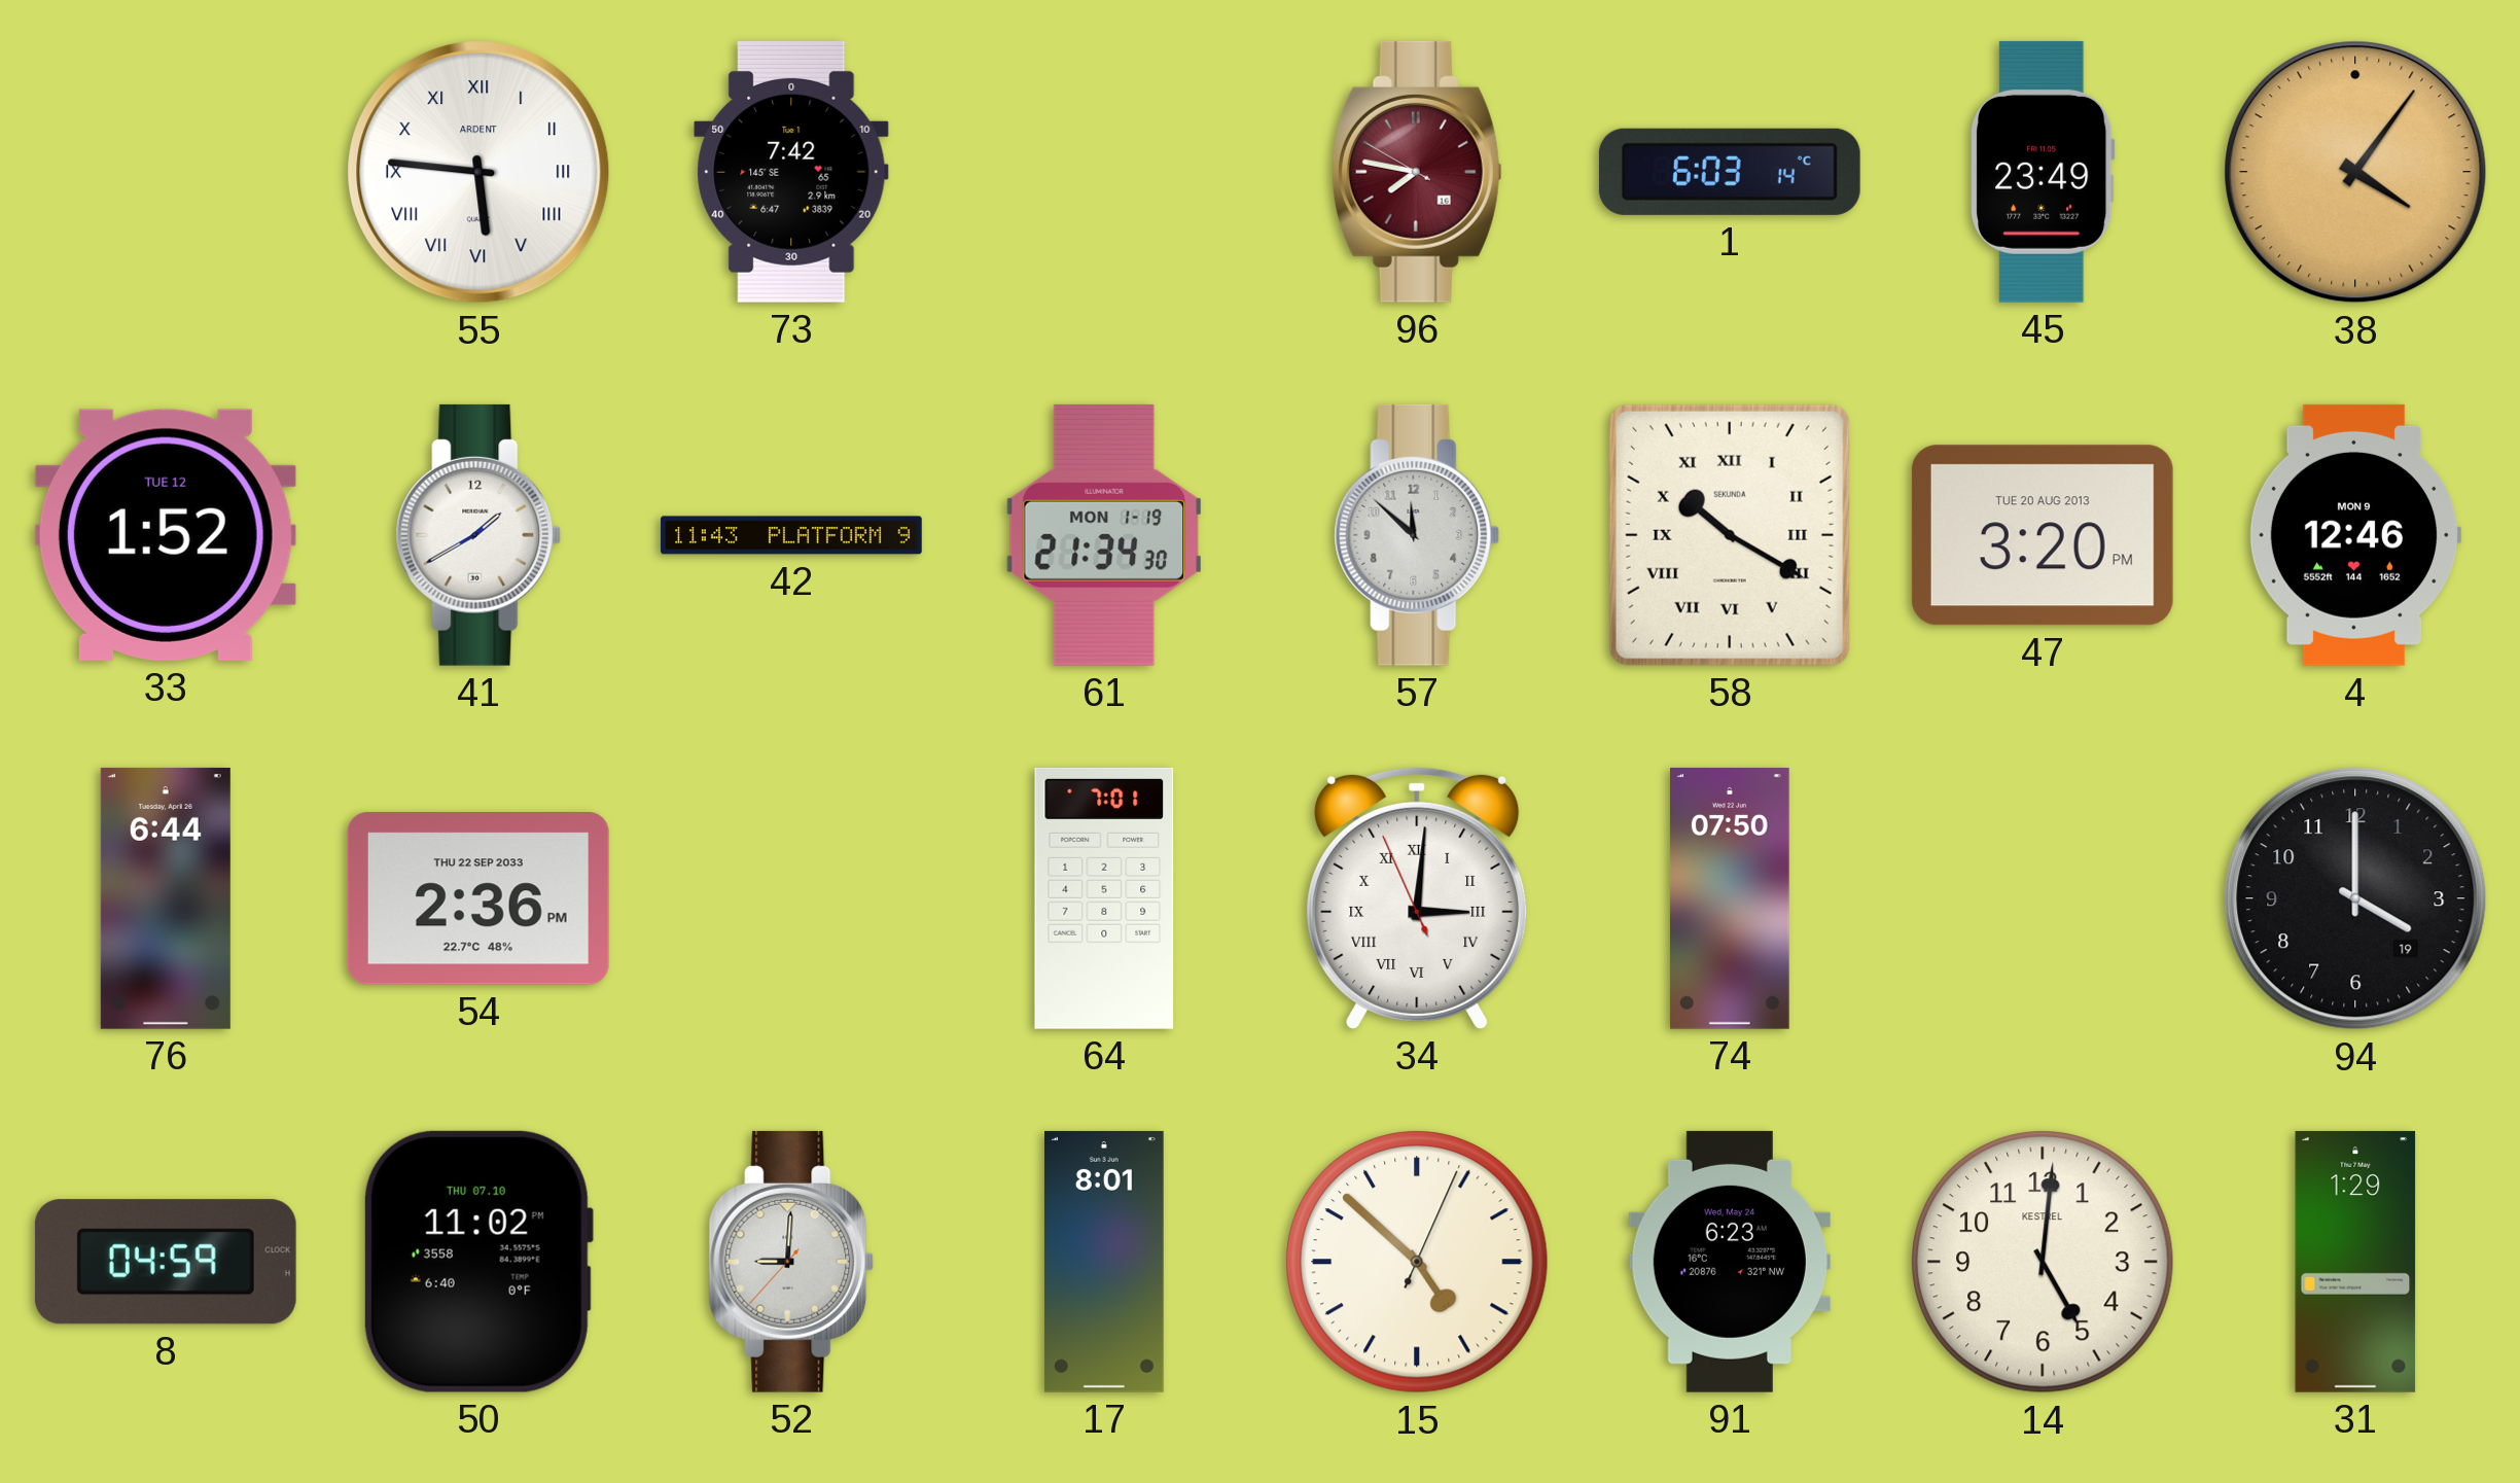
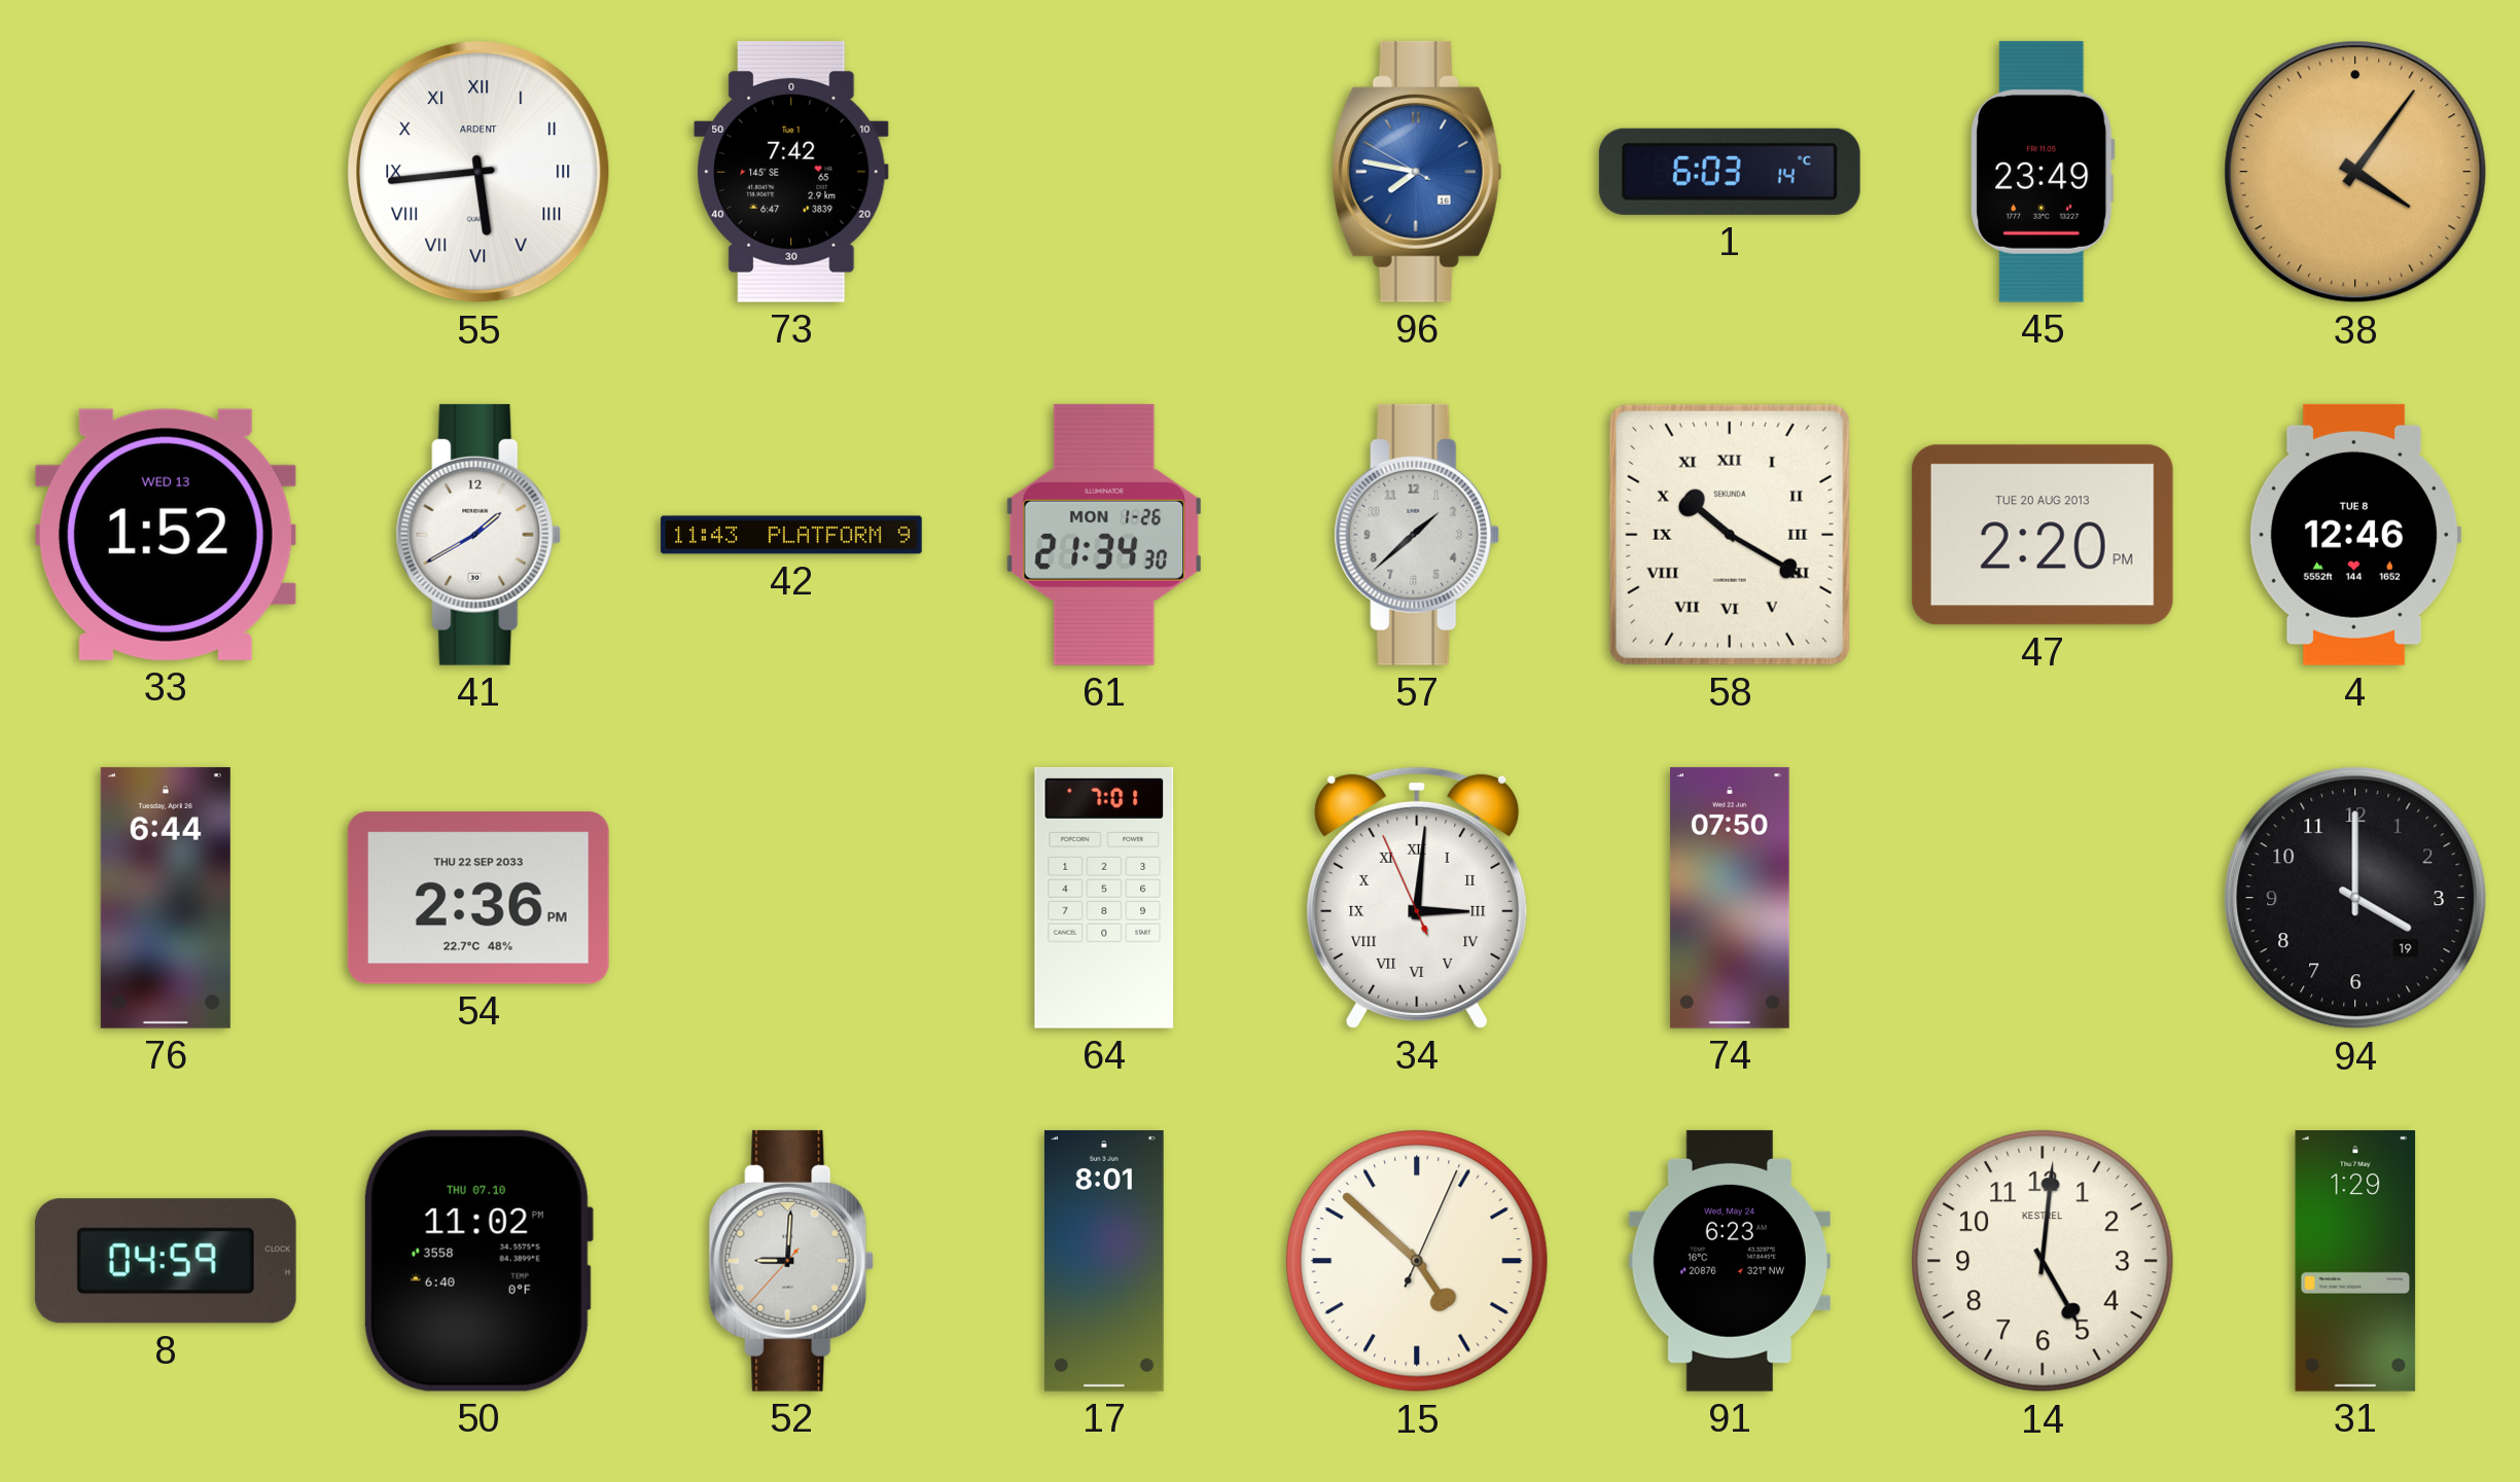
55: 5:46 -> 5:44
96 dial: burgundy -> blue
33 date: TUE 12 -> WED 13
61 date: MON 1-19 -> MON 1-26
57: 11:52 -> 1:38
47: 3:20 -> 2:20
4 date: MON 9 -> TUE 8
